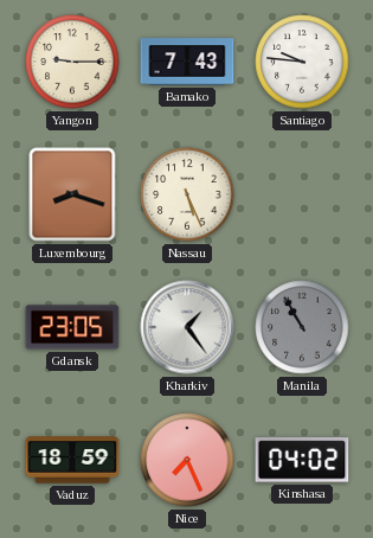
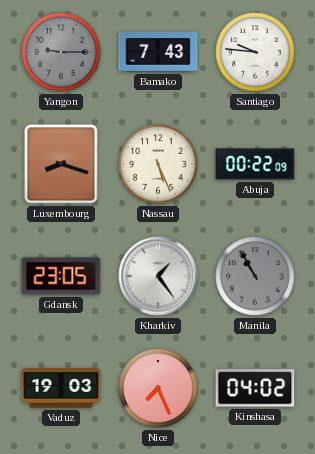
Yangon dial: cream -> grey
Abuja: none -> 00:22
Vaduz: 18:59 -> 19:03
